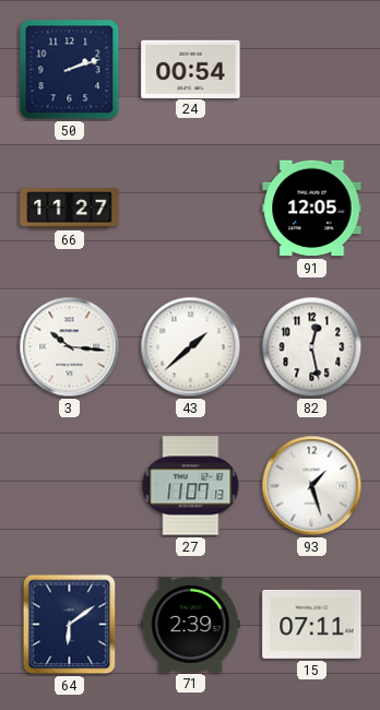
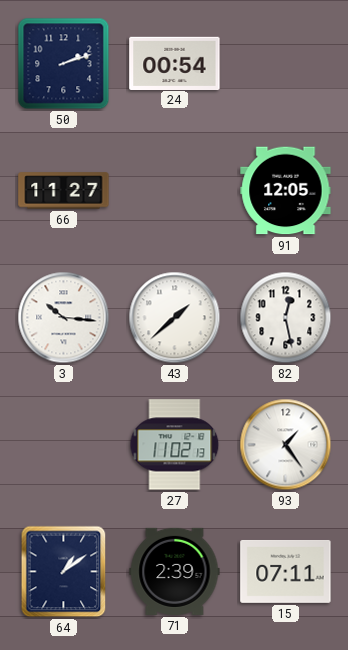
27: 11:07 -> 11:02
93: 1:27 -> 1:24
64: 6:09 -> 1:09
